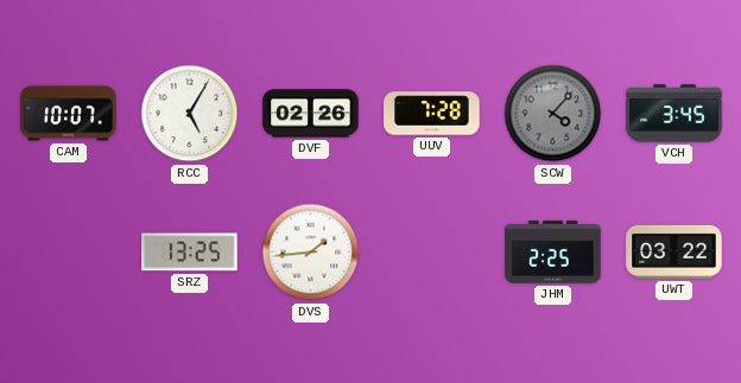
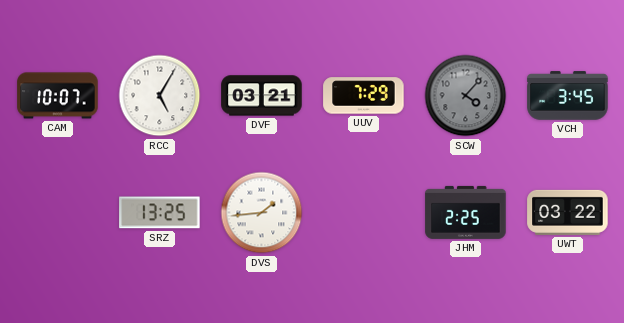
DVF: 02:26 -> 03:21
UUV: 7:28 -> 7:29
